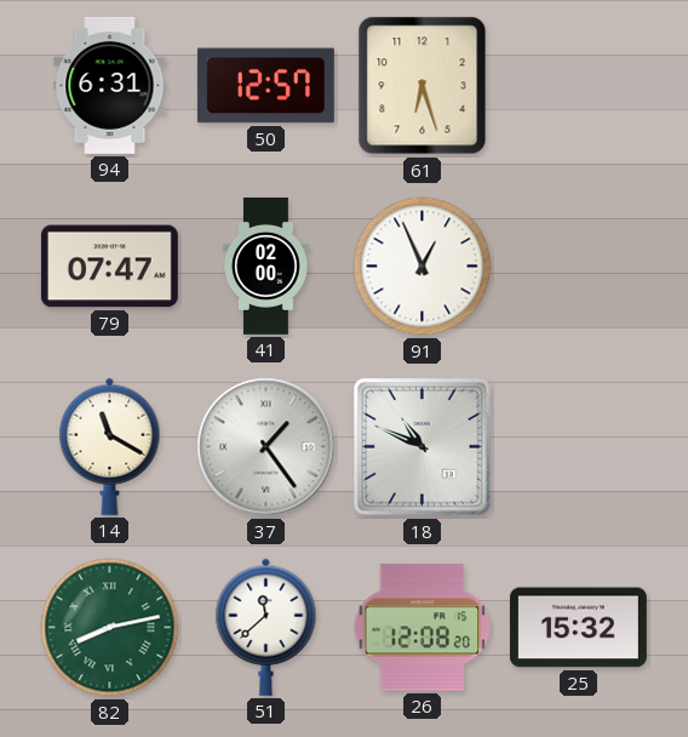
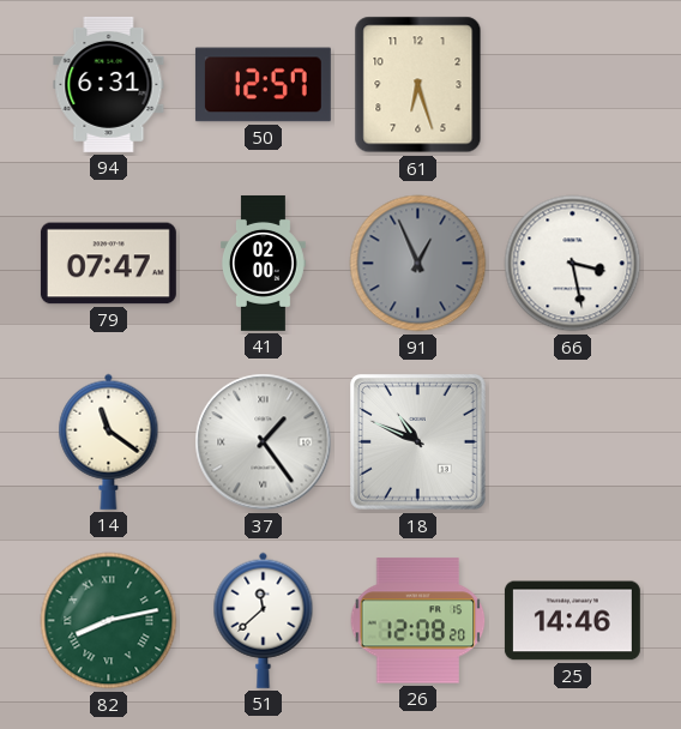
91 dial: white -> grey
66: none -> 3:28
14: 11:20 -> 11:21
25: 15:32 -> 14:46
